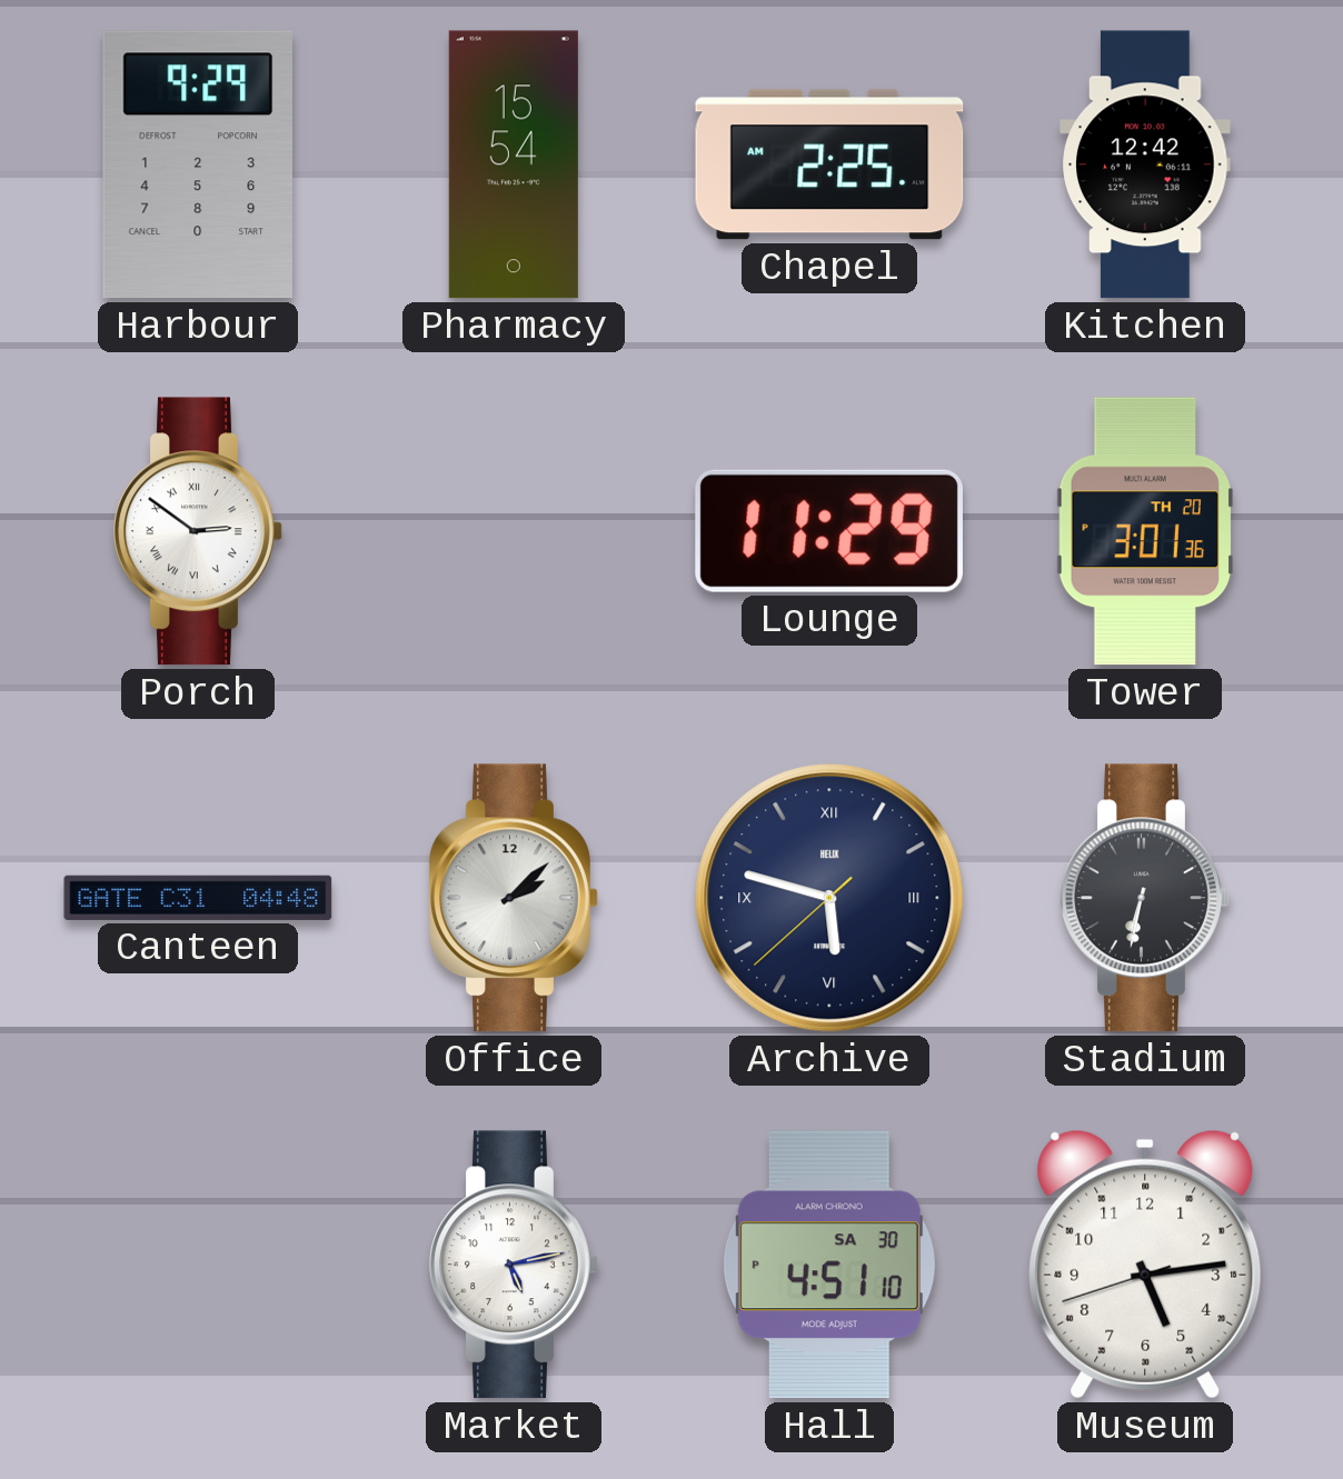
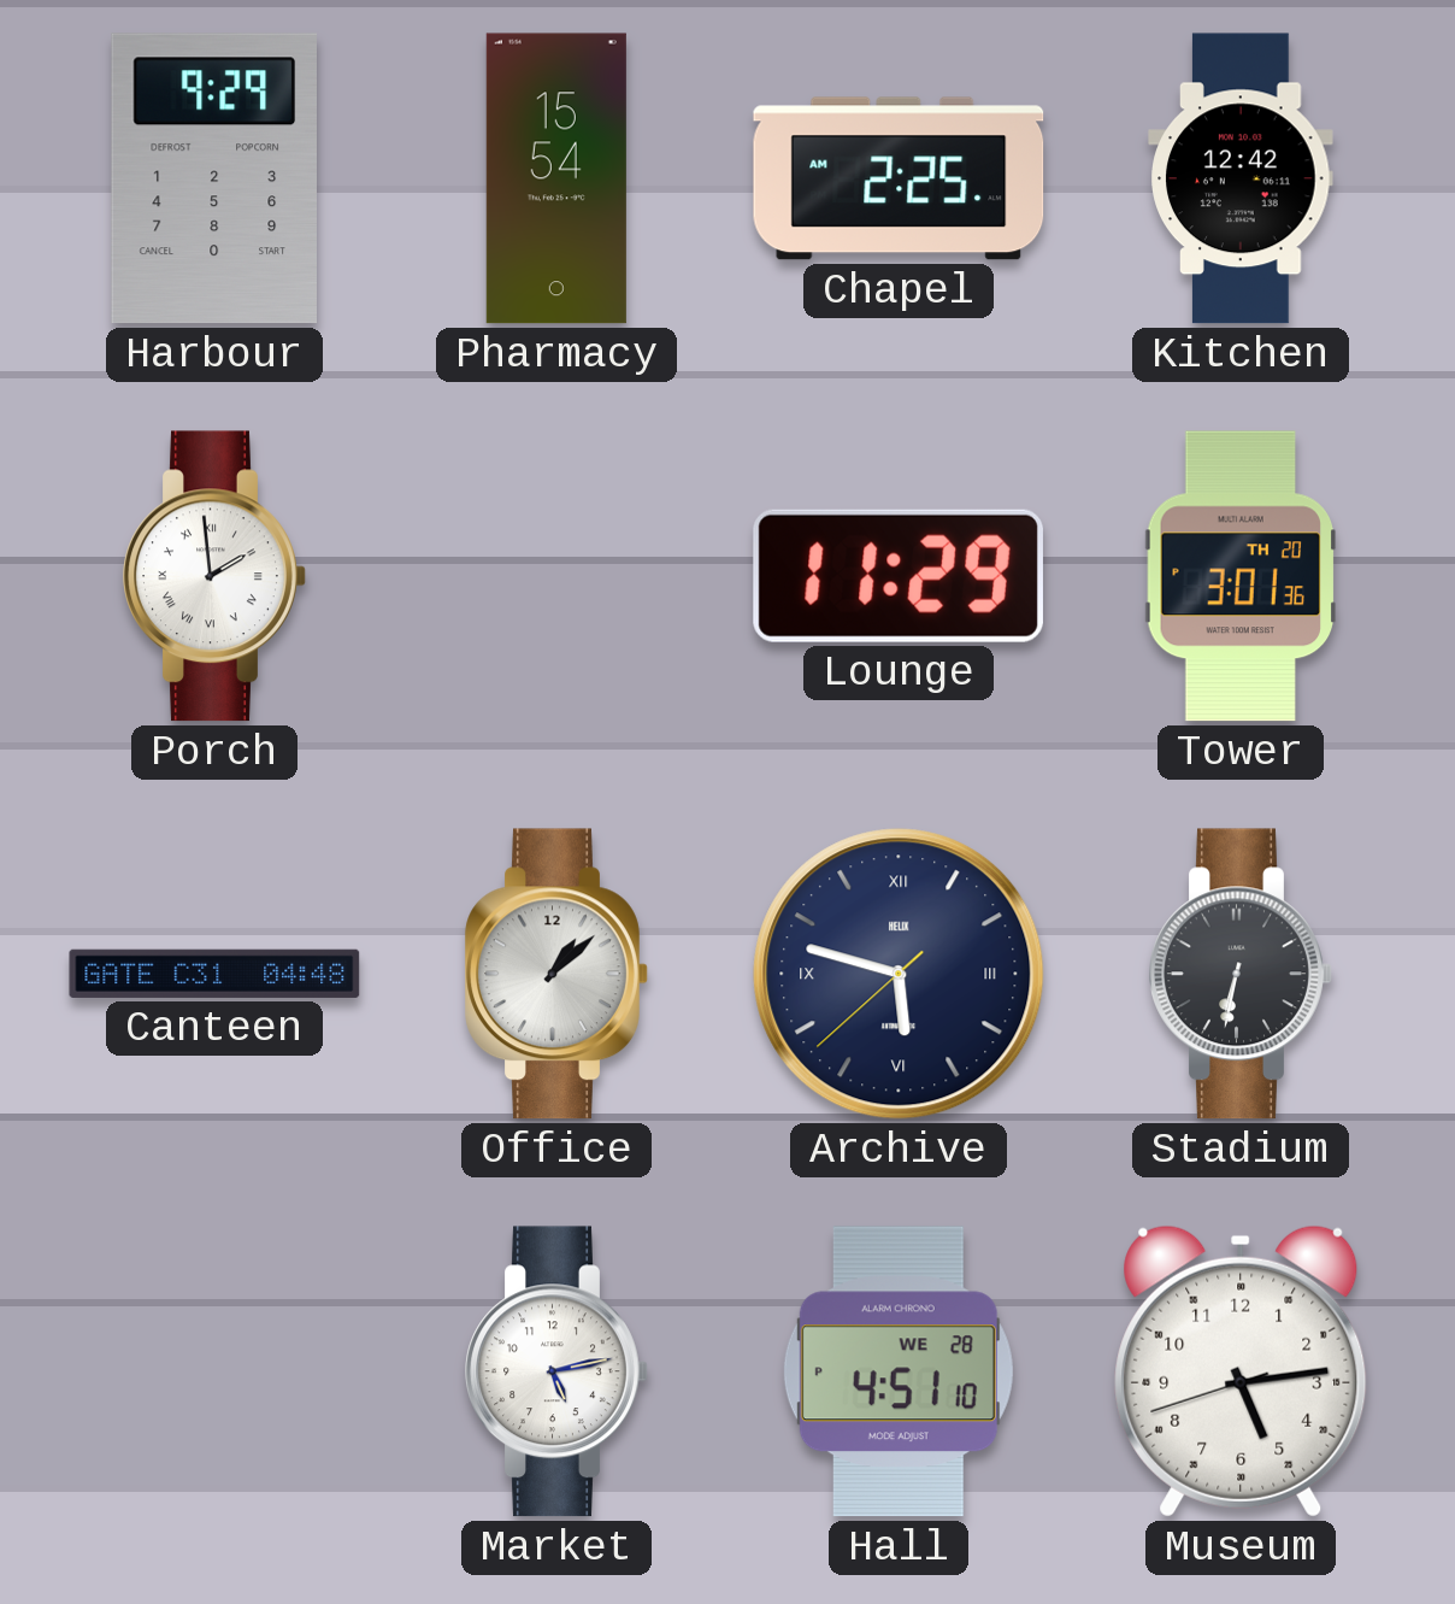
Porch: 2:51 -> 1:59
Office: 2:08 -> 1:08
Hall date: SA 30 -> WE 28
